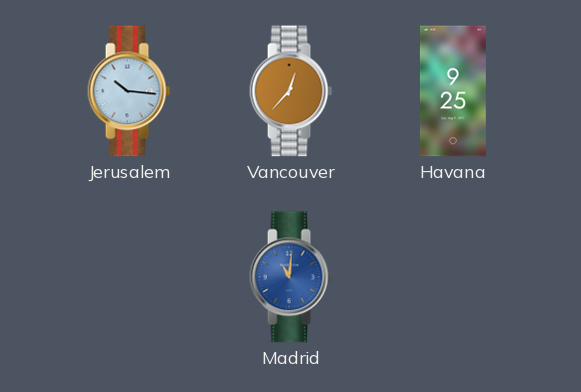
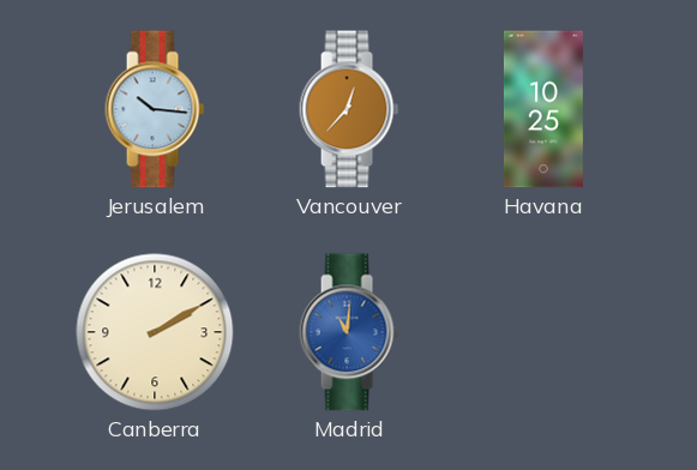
Havana: 9:25 -> 10:25
Canberra: none -> 2:10
